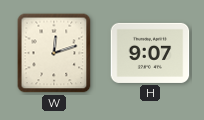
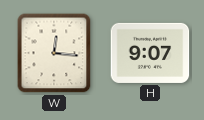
W: 12:12 -> 12:16
